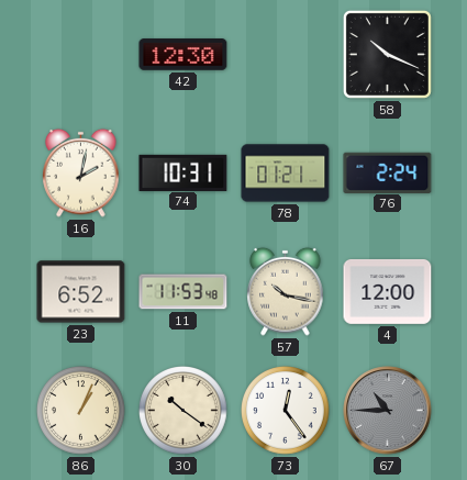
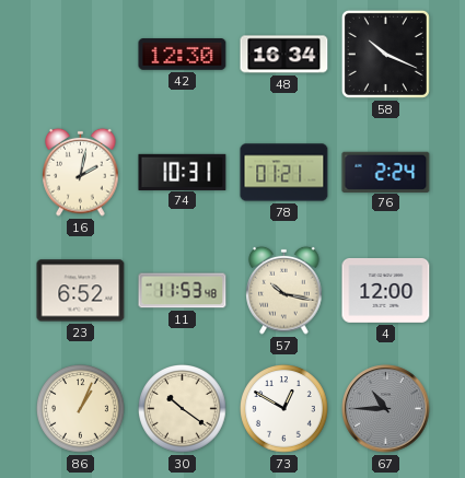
48: none -> 16:34
73: 12:24 -> 12:50
